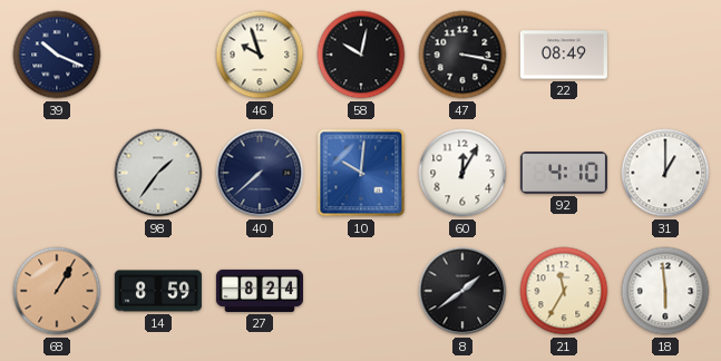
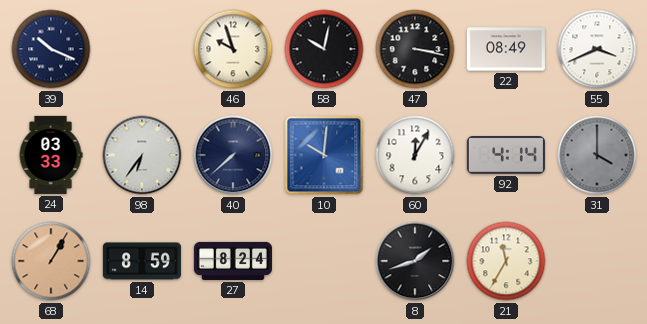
55: none -> 3:41
24: none -> 03:33
98: 1:36 -> 6:36
92: 4:10 -> 4:14
31: 1:00 -> 4:00
31 dial: white -> grey
8: 1:39 -> 1:42
18: 5:59 -> none
